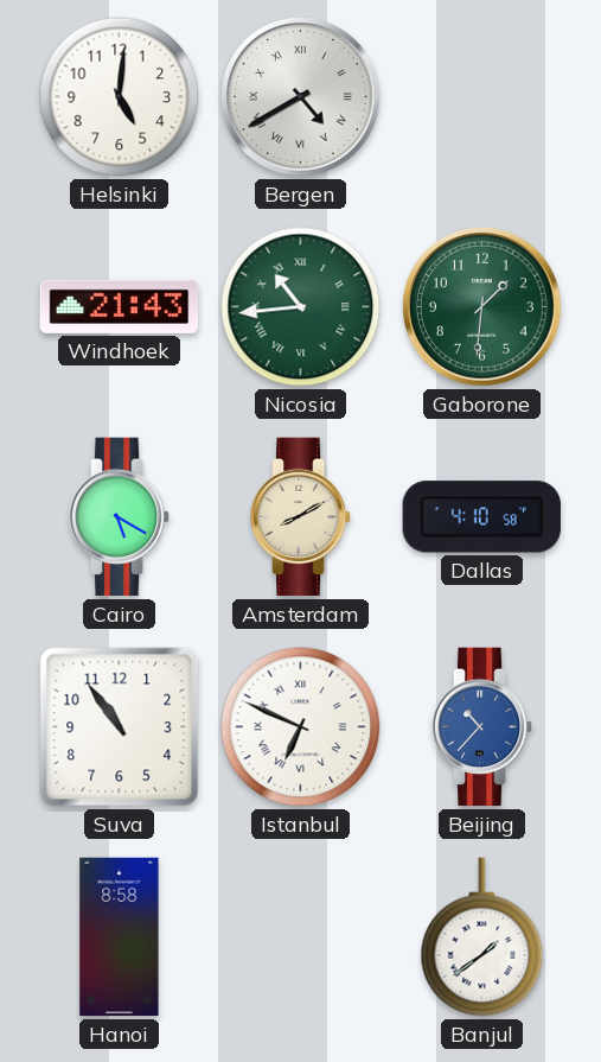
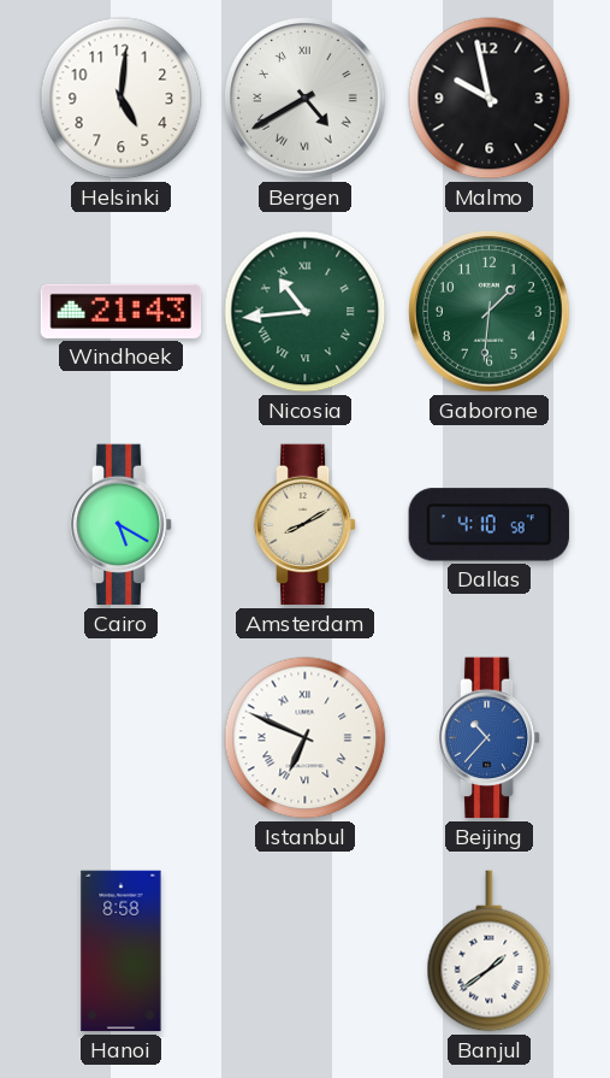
Malmo: none -> 9:58
Suva: 10:54 -> none
